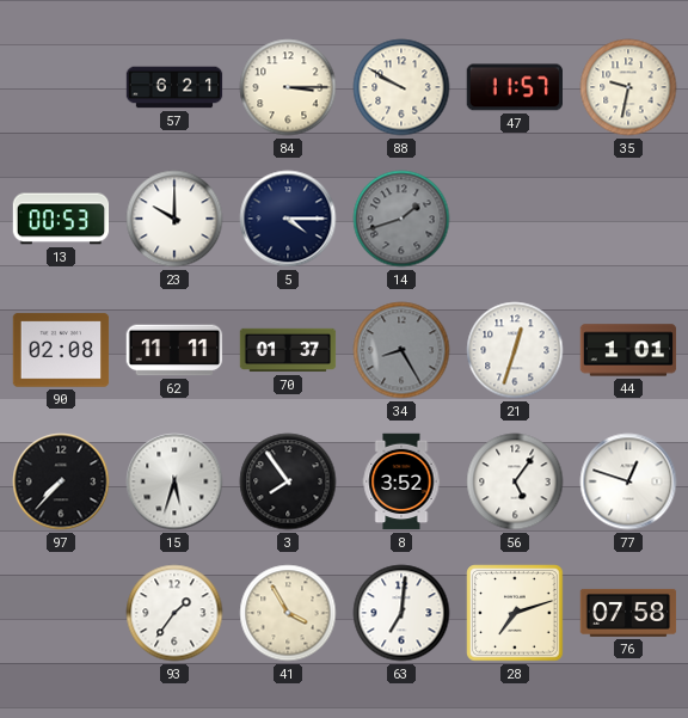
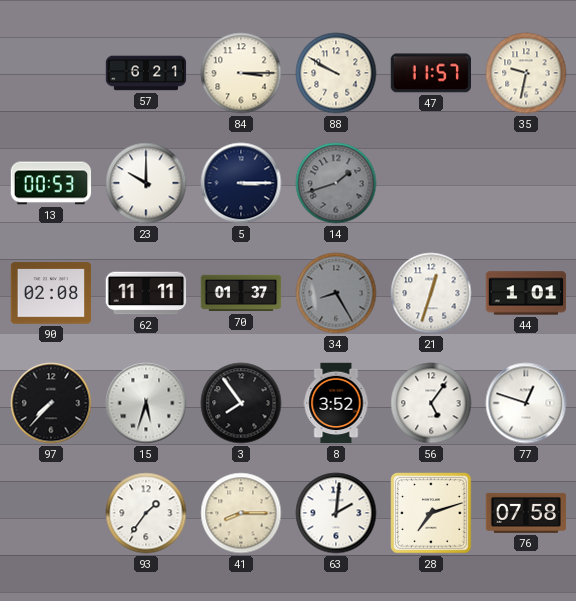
5: 4:15 -> 3:15
41: 3:55 -> 8:15
63: 7:01 -> 2:01
